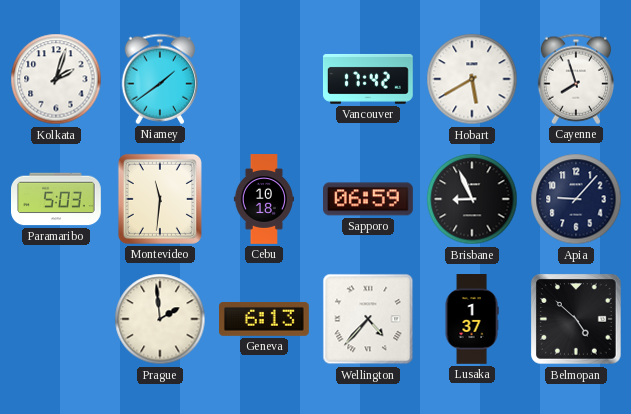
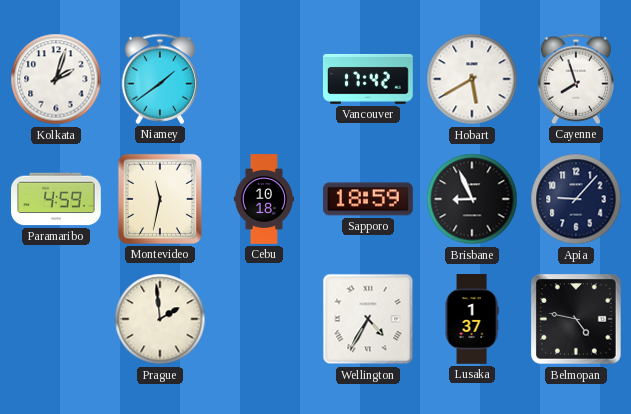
Paramaribo: 5:03 -> 4:59
Montevideo: 11:31 -> 11:32
Sapporo: 06:59 -> 18:59
Geneva: 6:13 -> none
Wellington: 4:37 -> 4:35
Belmopan: 4:52 -> 4:47
